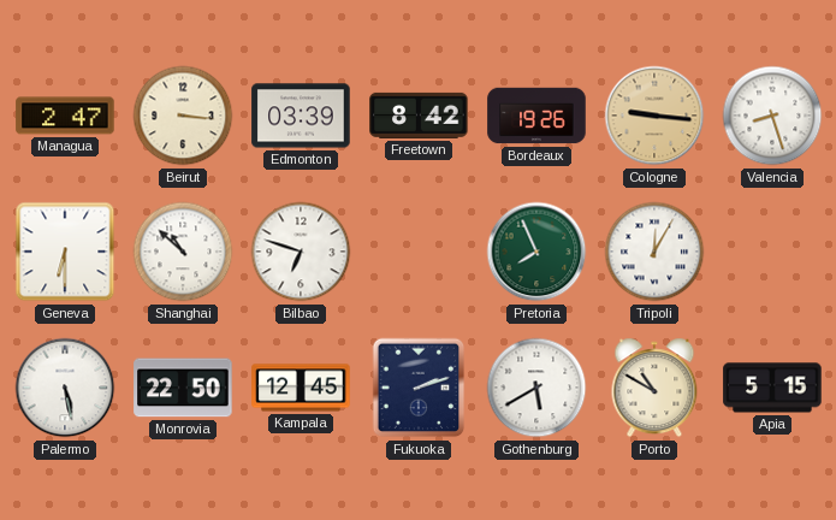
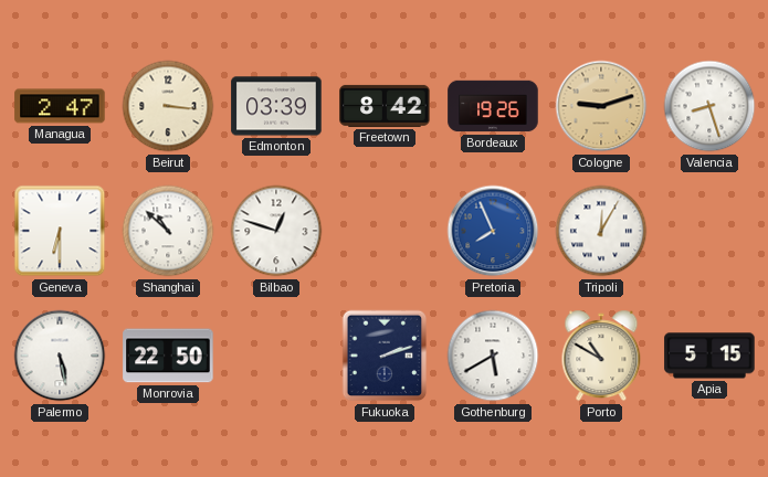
Cologne: 9:16 -> 9:12
Bilbao: 6:48 -> 12:48
Pretoria dial: green -> blue
Kampala: 12:45 -> none
